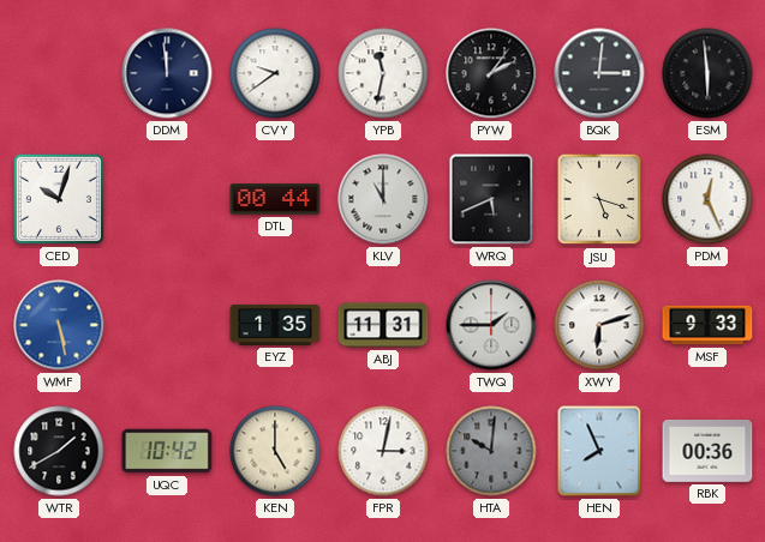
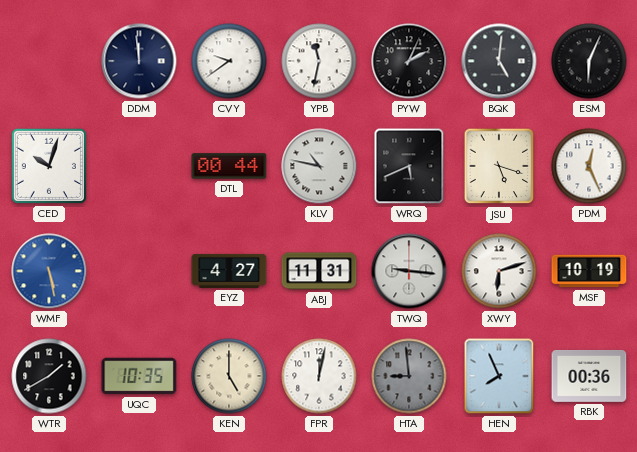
PYW: 2:06 -> 2:04
BQK: 3:01 -> 5:01
ESM: 5:59 -> 6:04
KLV: 11:00 -> 10:47
EYZ: 1:35 -> 4:27
TWQ: 1:45 -> 9:16
MSF: 9:33 -> 10:19
UQC: 10:42 -> 10:35
FPR: 3:02 -> 12:02
HTA: 10:01 -> 8:59
